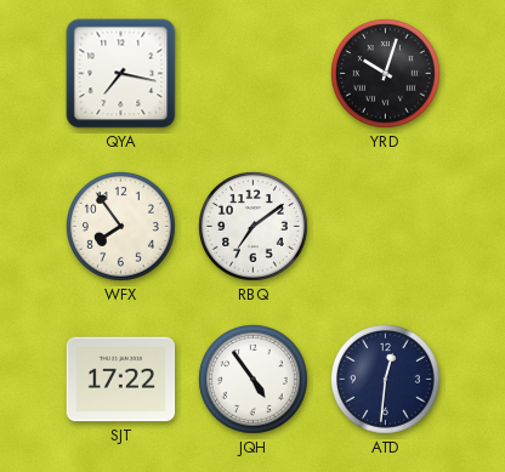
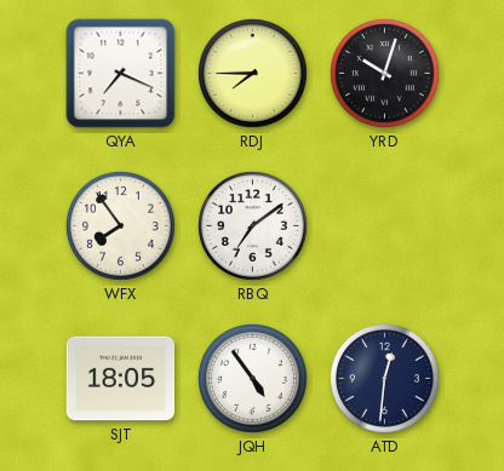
QYA: 7:17 -> 7:19
RDJ: none -> 7:45
SJT: 17:22 -> 18:05
